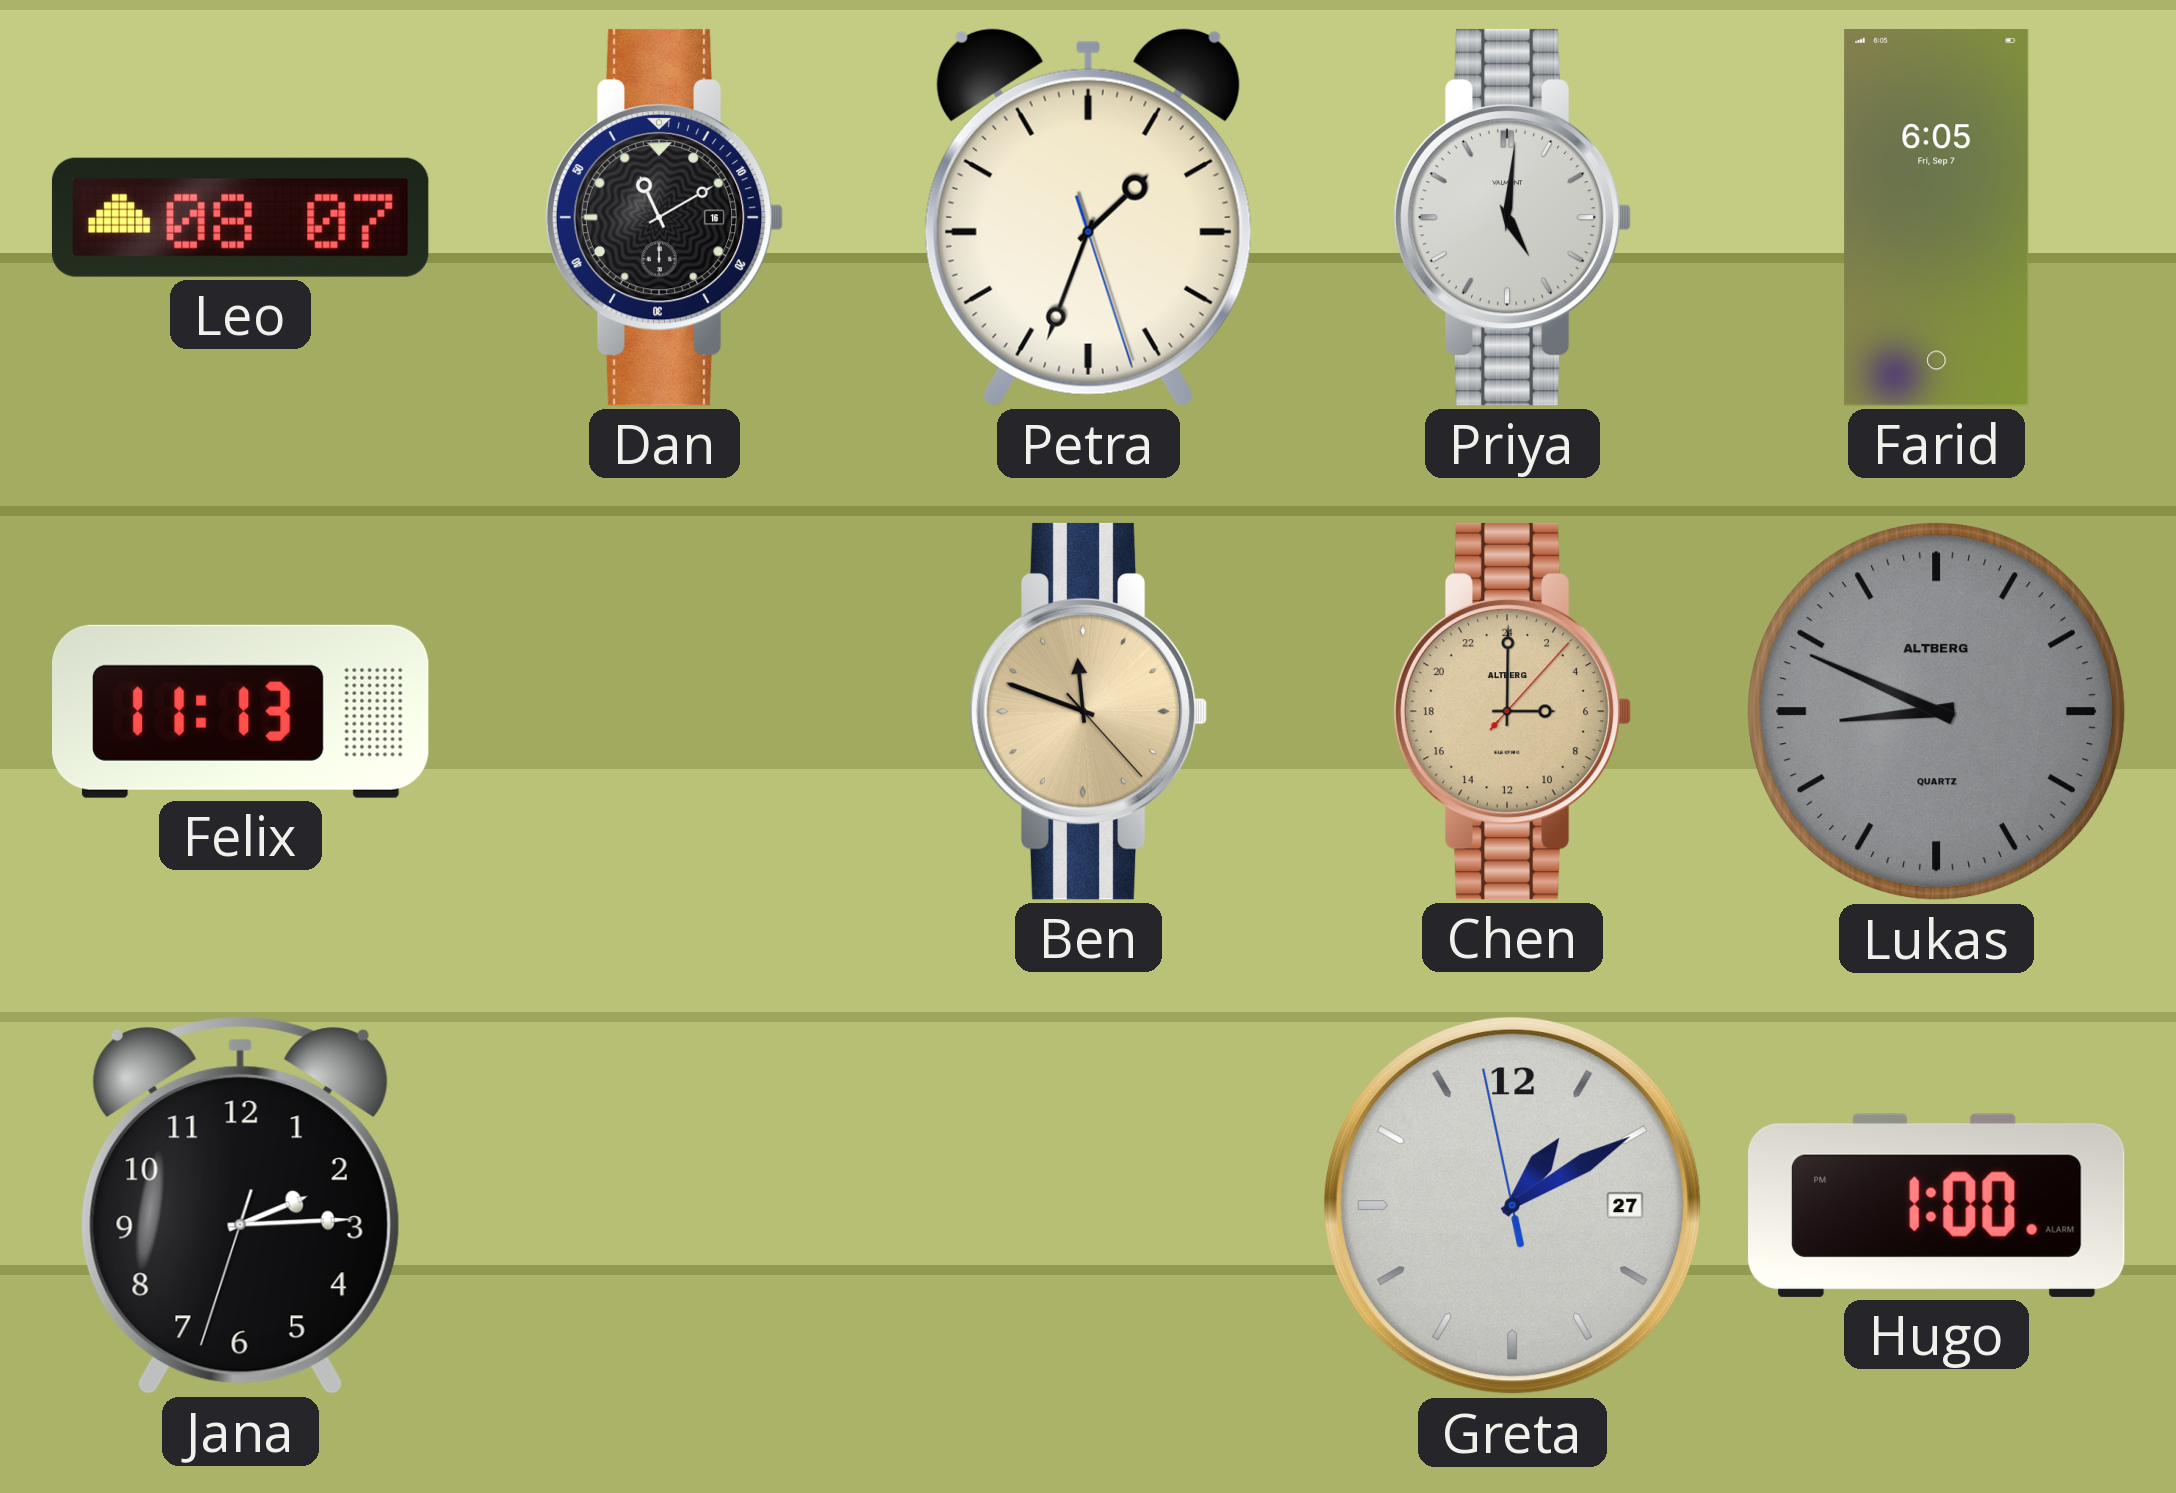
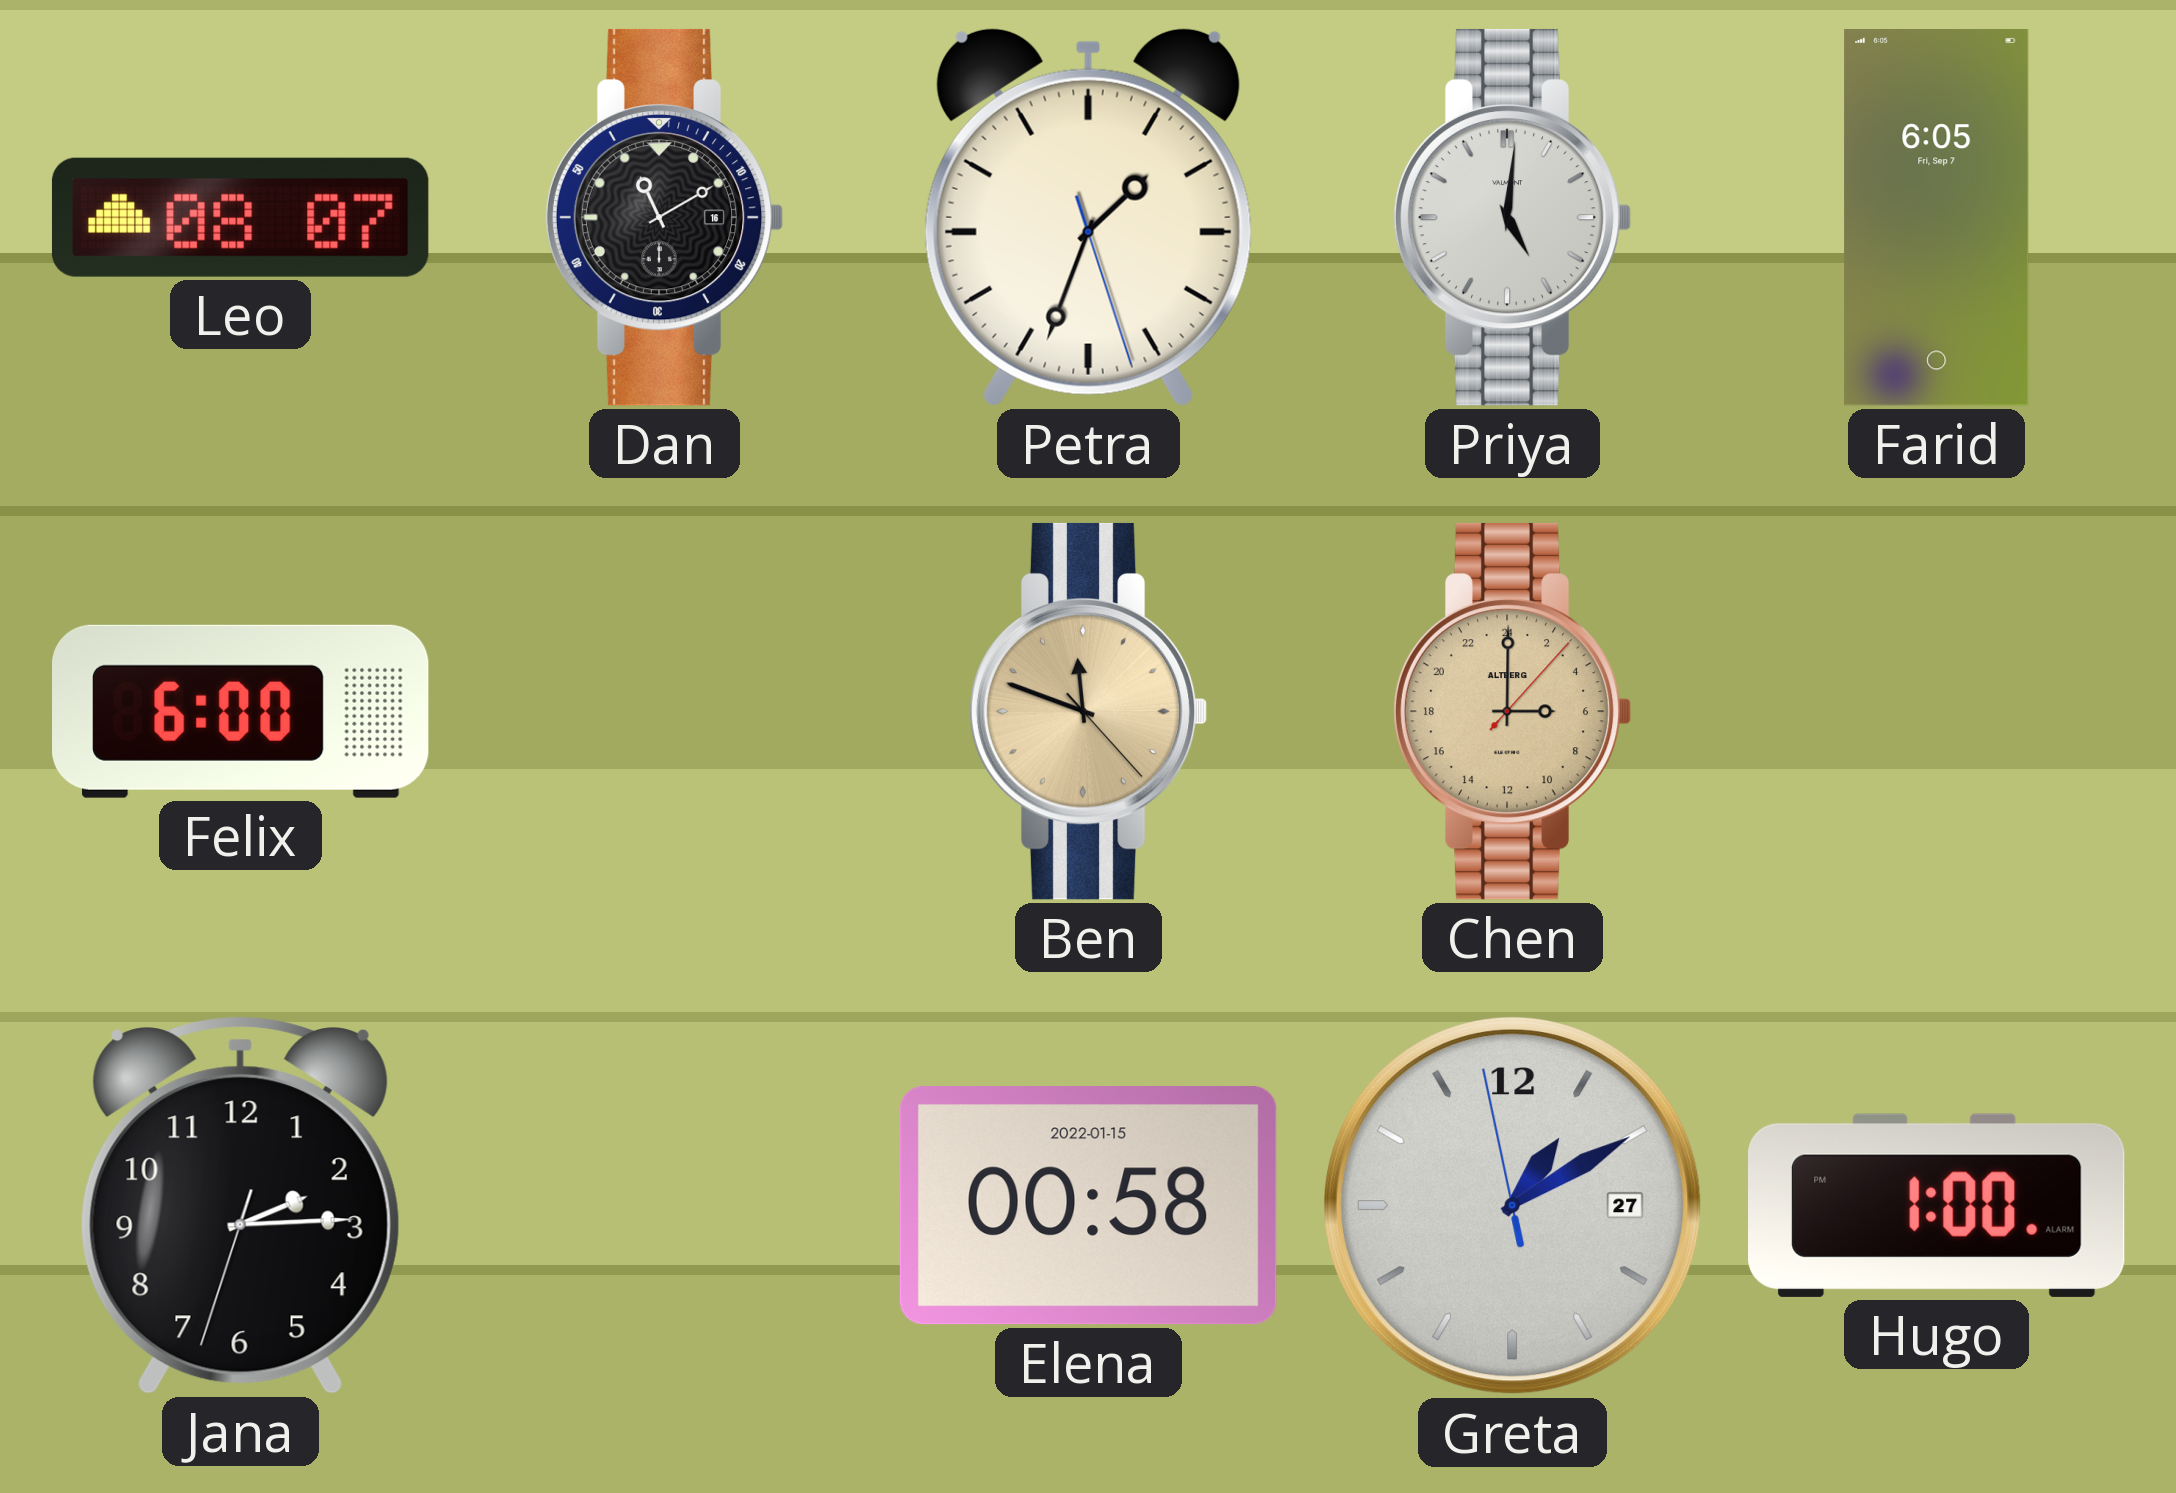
Felix: 11:13 -> 6:00
Lukas: 8:49 -> none
Elena: none -> 00:58
